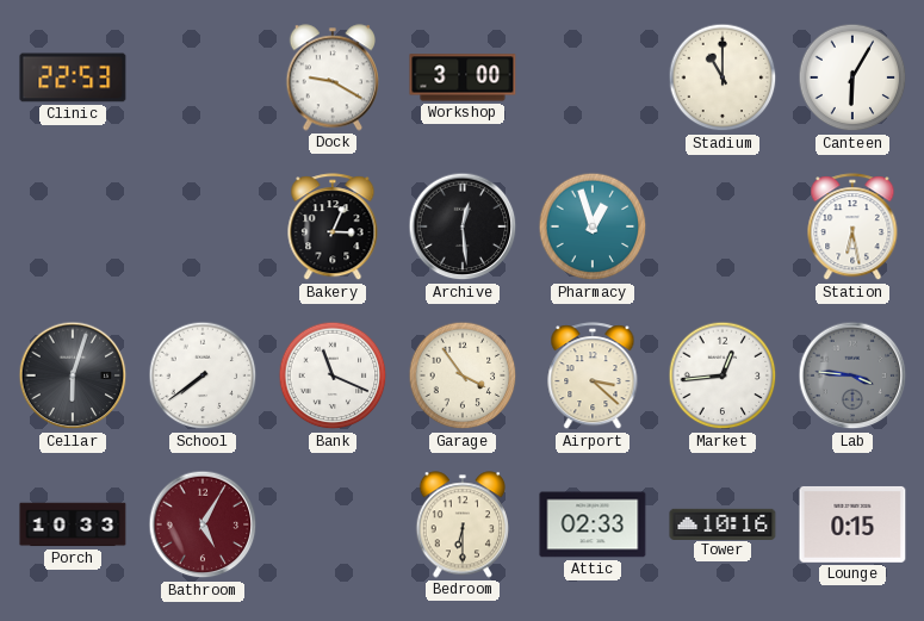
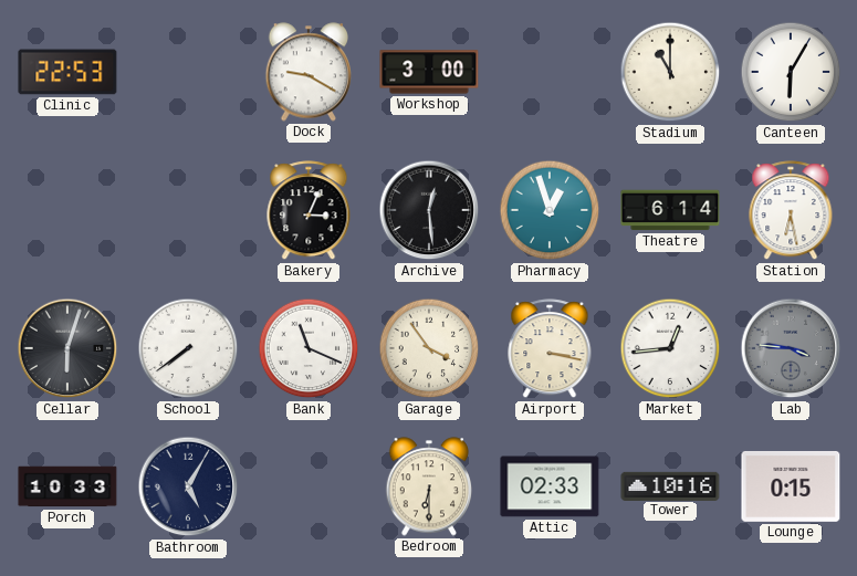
Theatre: none -> 6:14
Airport: 3:22 -> 3:17
Bathroom dial: burgundy -> navy
